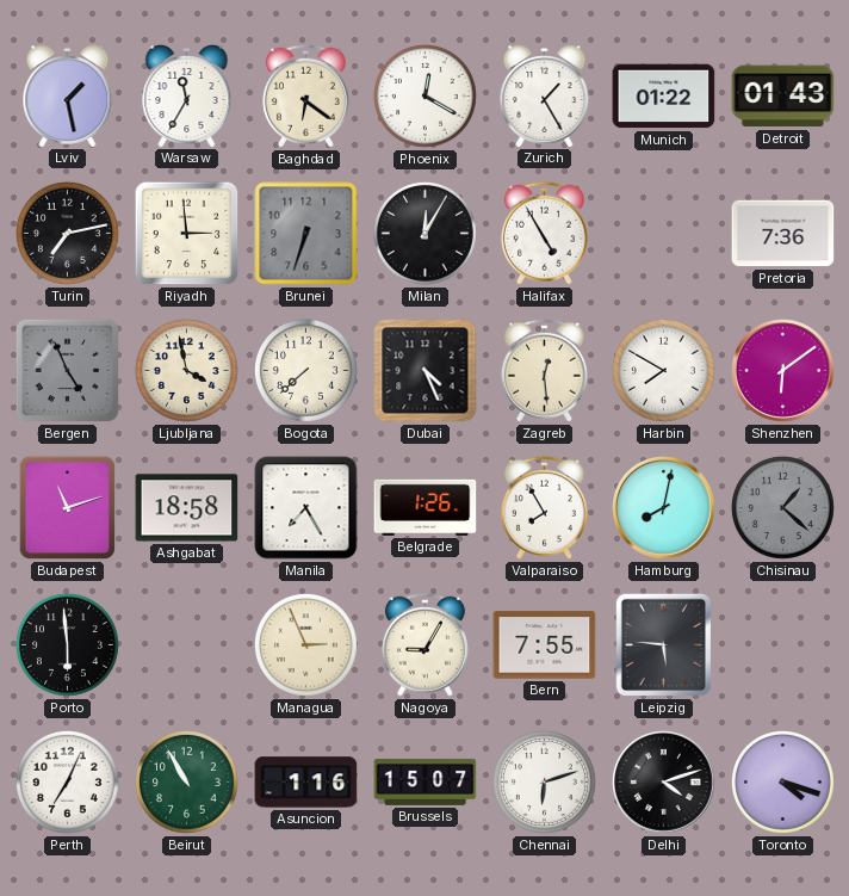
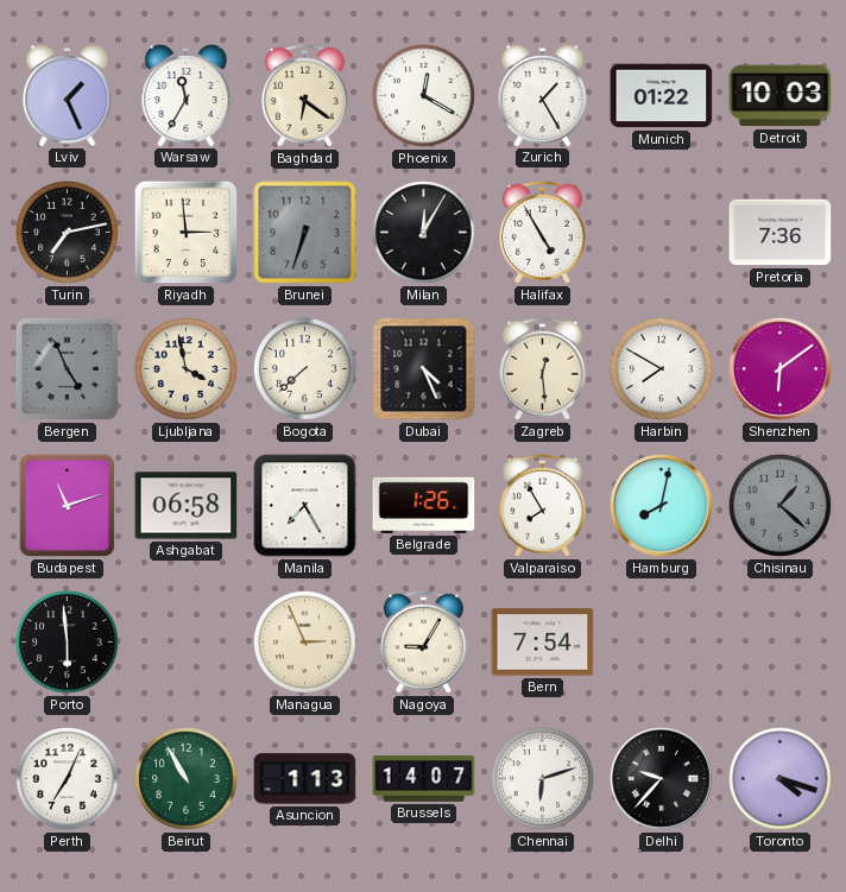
Lviv: 1:28 -> 1:26
Detroit: 01:43 -> 10:03
Ashgabat: 18:58 -> 06:58
Bern: 7:55 -> 7:54
Leipzig: 5:46 -> none
Asuncion: 1:16 -> 1:13
Brussels: 15:07 -> 14:07
Delhi: 4:12 -> 9:37
